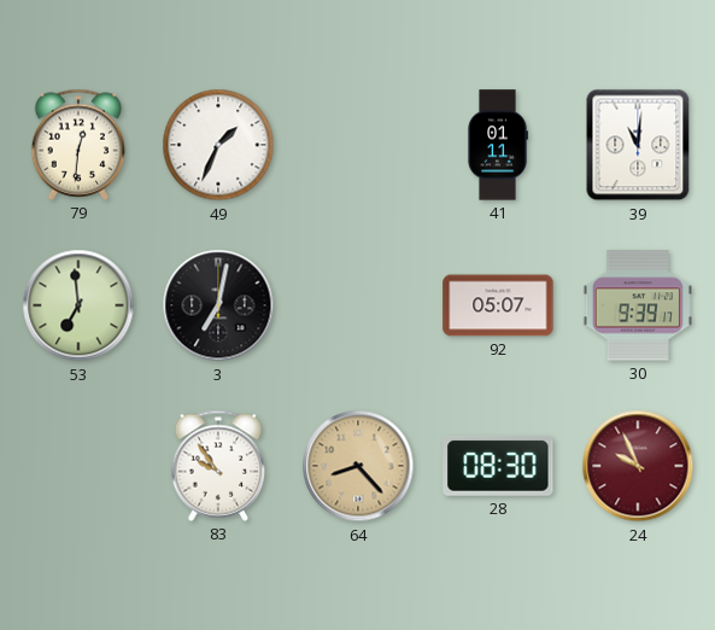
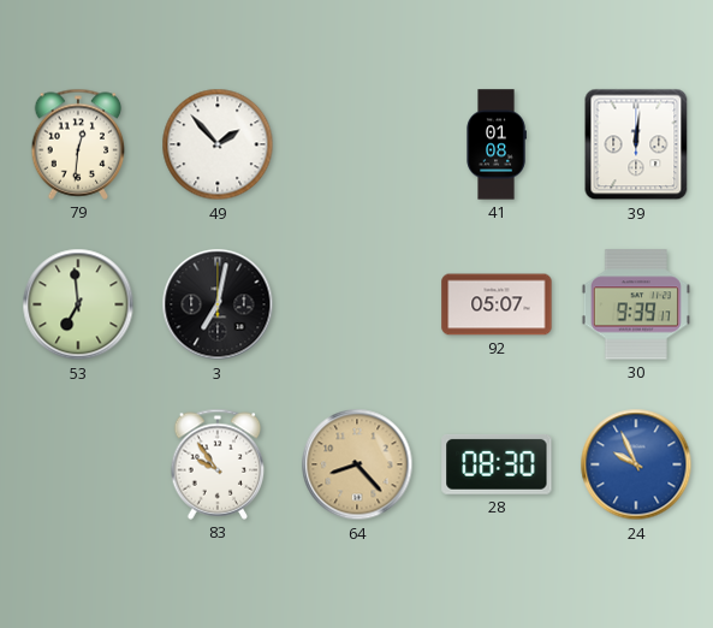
49: 1:34 -> 1:53
41: 01:11 -> 01:08
39: 11:01 -> 12:01
24 dial: burgundy -> blue
